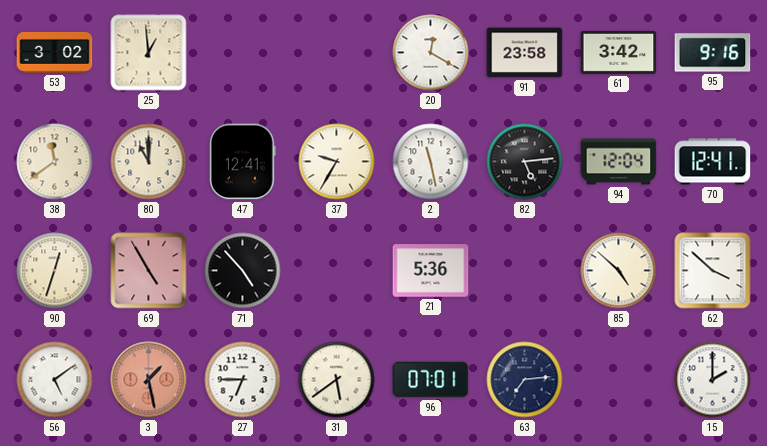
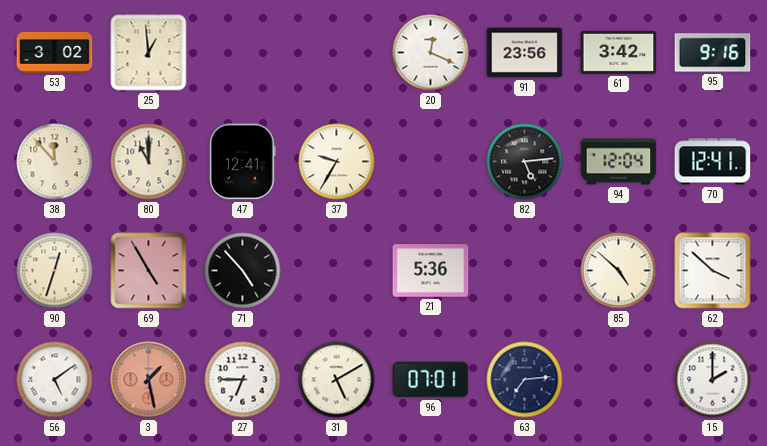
20: 12:20 -> 12:19
91: 23:58 -> 23:56
38: 11:39 -> 11:53
2: 11:28 -> none
31: 5:39 -> 5:10
